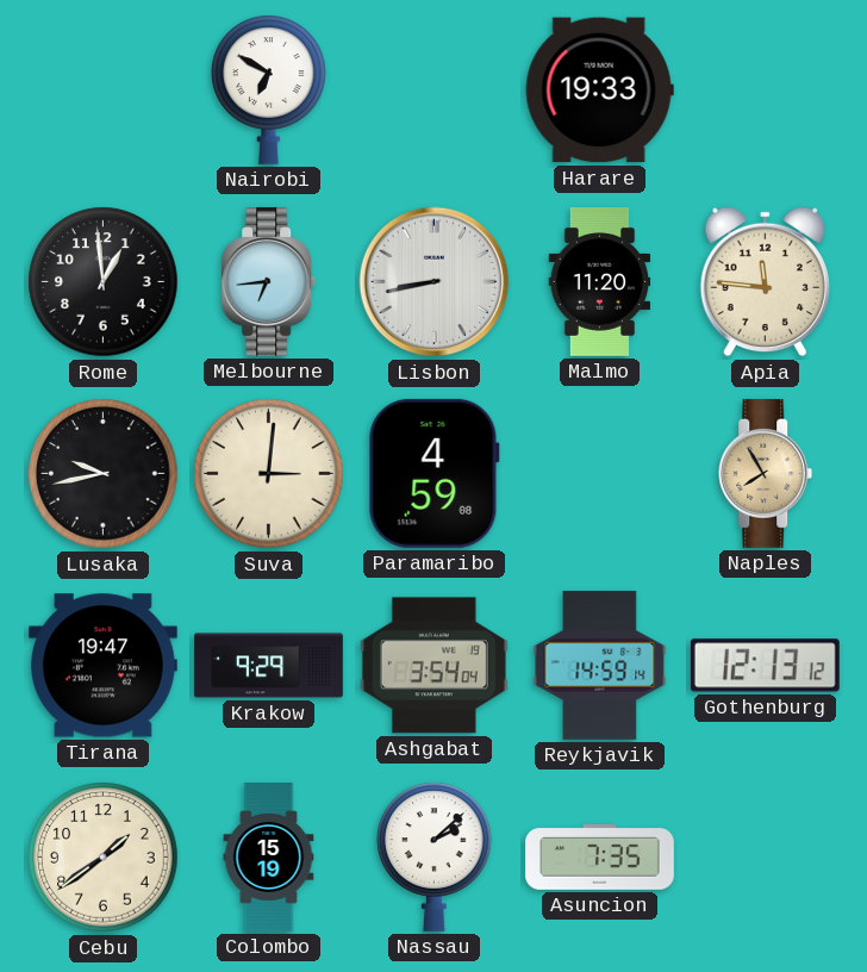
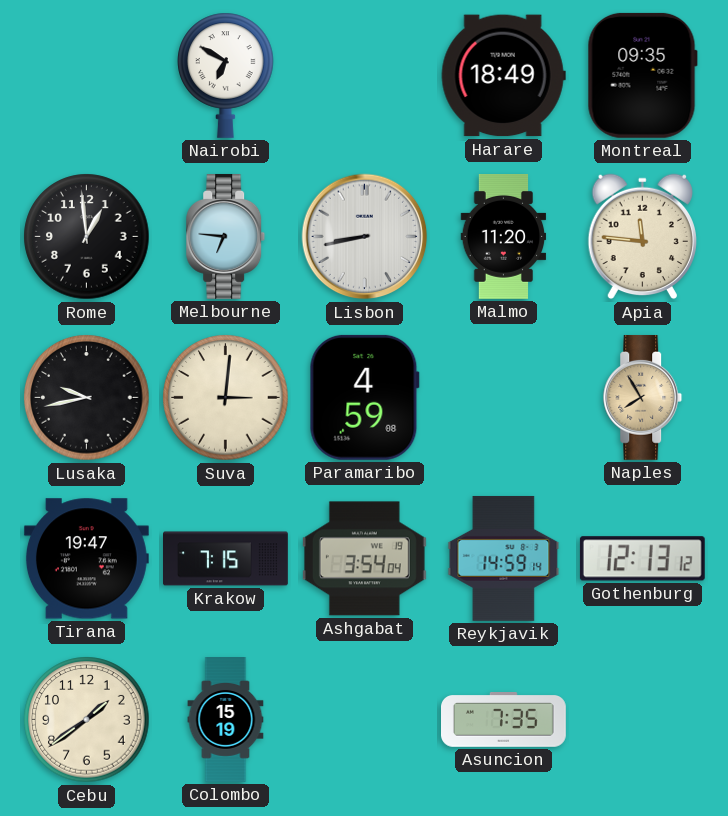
Harare: 19:33 -> 18:49
Montreal: none -> 09:35
Melbourne: 6:44 -> 6:46
Krakow: 9:29 -> 7:15
Nassau: 2:08 -> none
